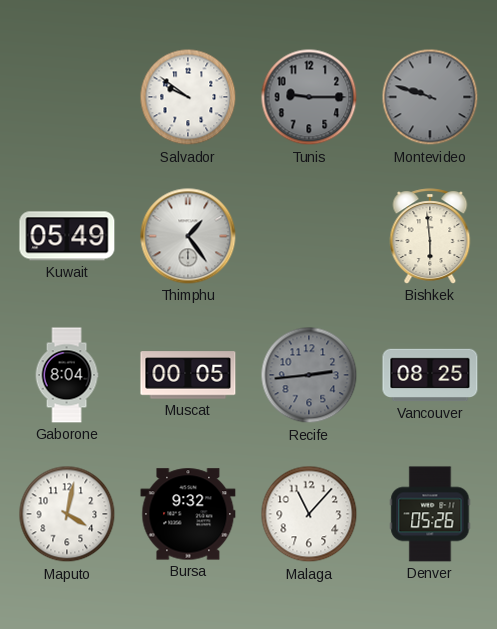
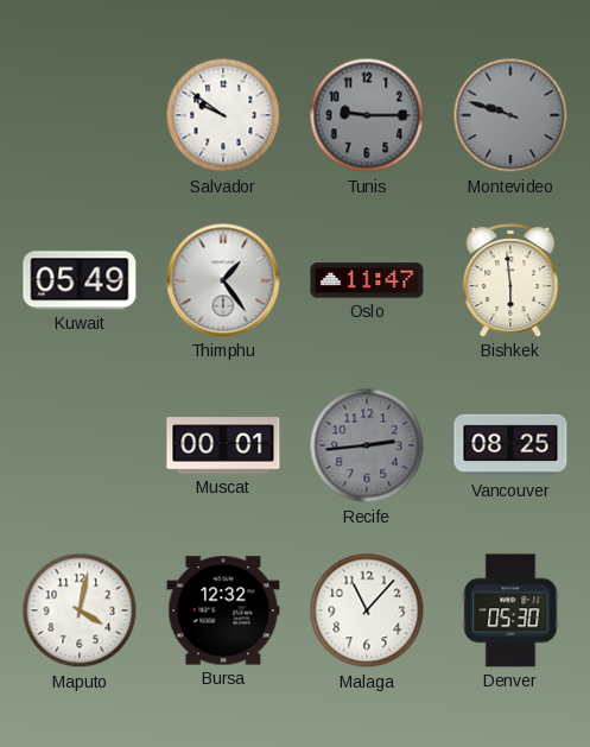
Oslo: none -> 11:47
Gaborone: 8:04 -> none
Muscat: 00:05 -> 00:01
Bursa: 9:32 -> 12:32
Denver: 05:26 -> 05:30
